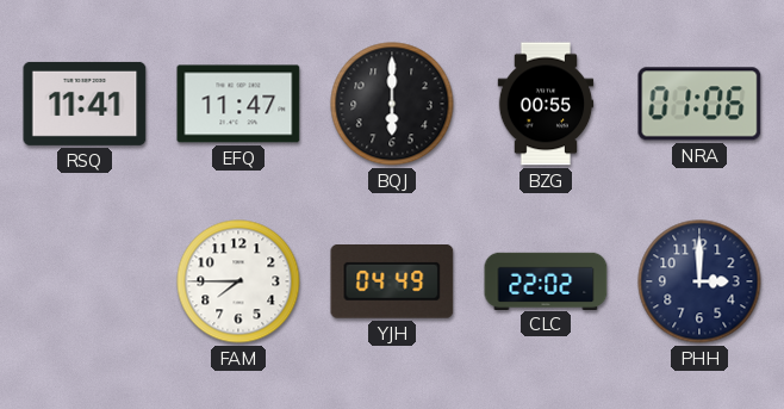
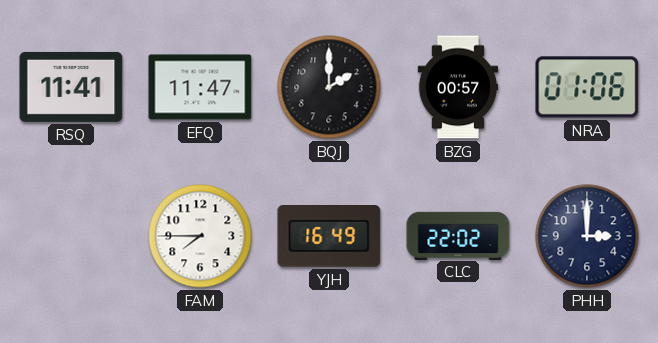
BQJ: 6:00 -> 2:00
BZG: 00:55 -> 00:57
YJH: 04:49 -> 16:49
